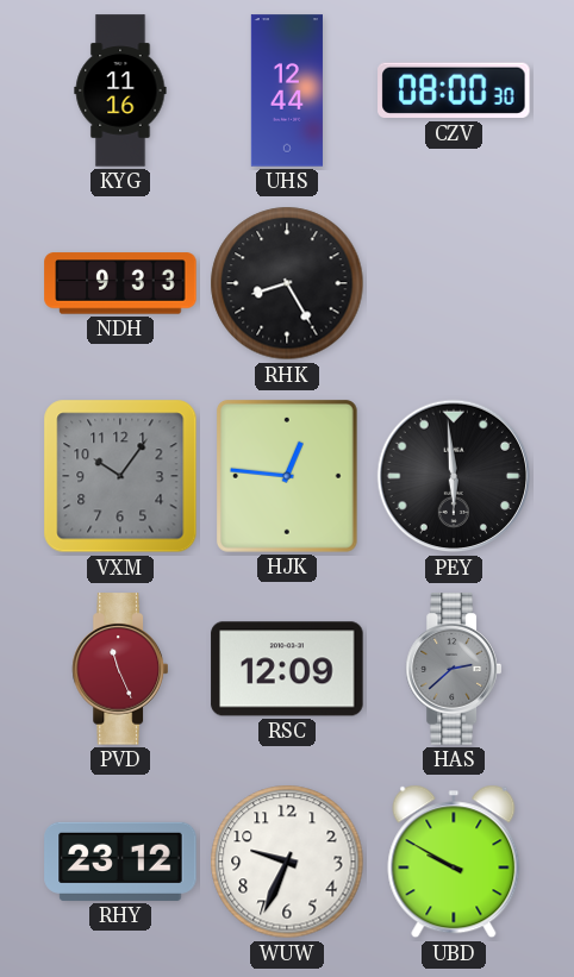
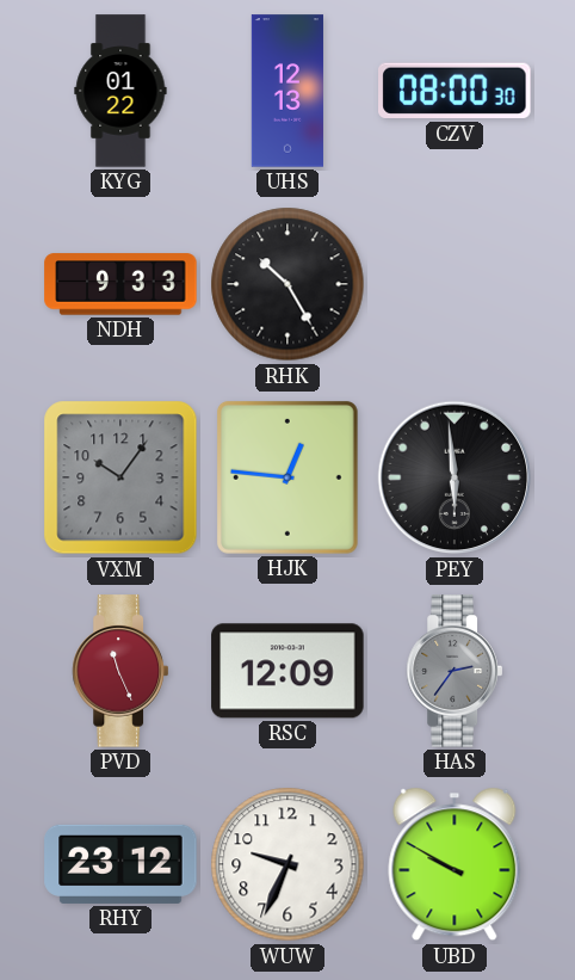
KYG: 11:16 -> 01:22
UHS: 12:44 -> 12:13
RHK: 8:25 -> 10:25
HAS: 2:38 -> 2:36
